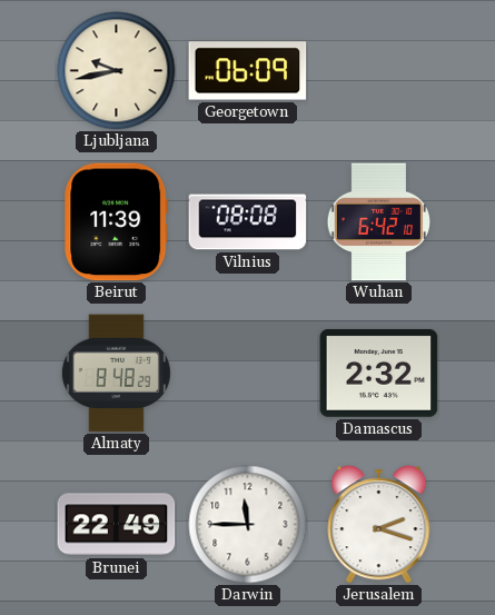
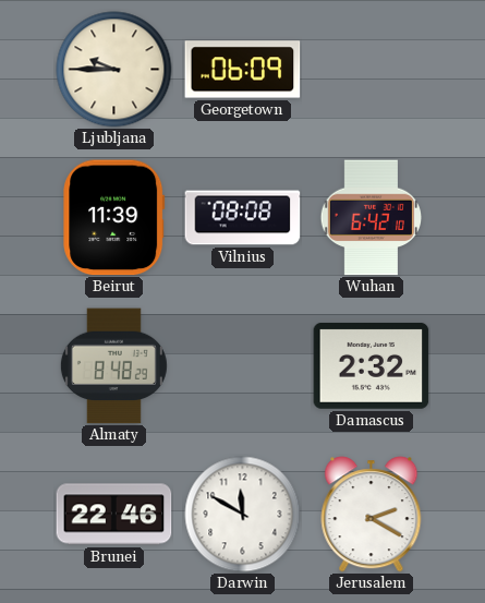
Ljubljana: 9:43 -> 9:45
Brunei: 22:49 -> 22:46
Darwin: 11:45 -> 11:50
Jerusalem: 2:18 -> 2:20
